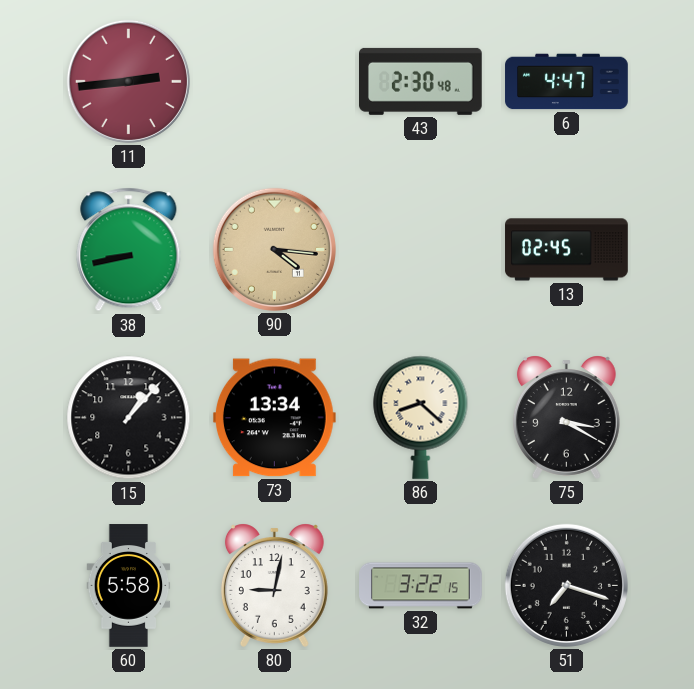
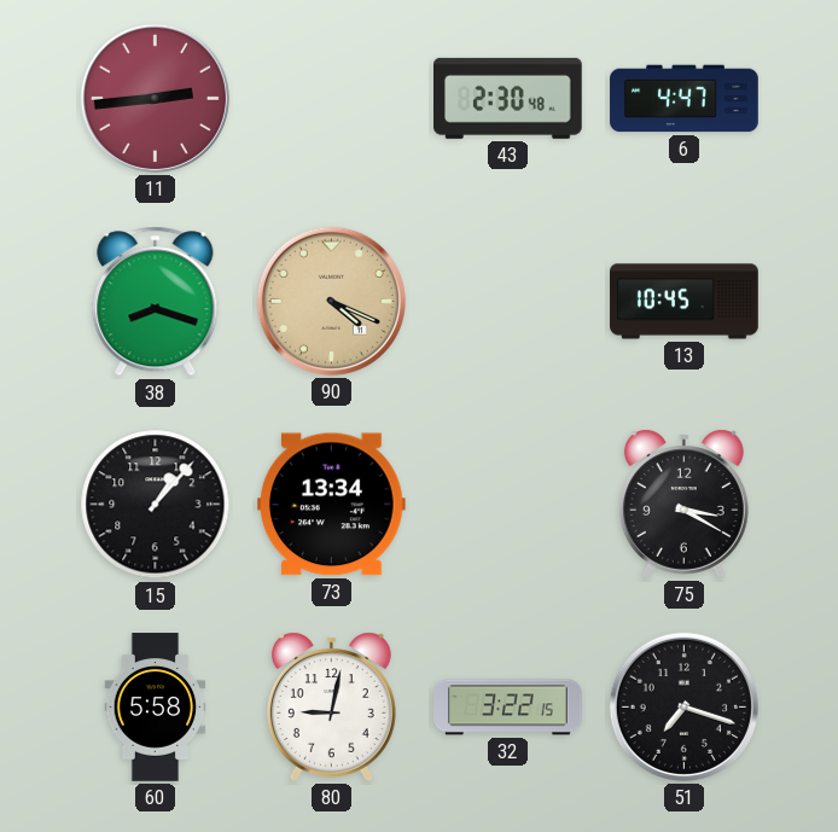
38: 8:43 -> 8:18
90: 4:16 -> 4:19
13: 02:45 -> 10:45
86: 8:22 -> none
